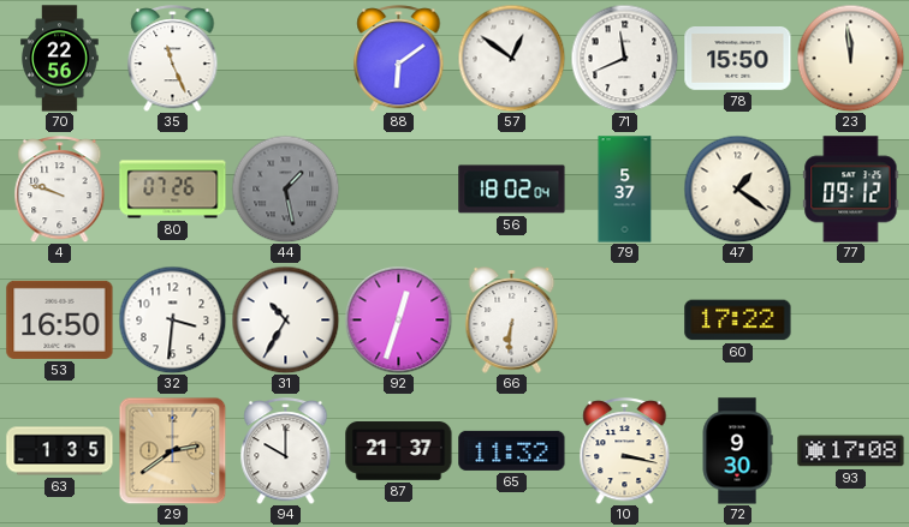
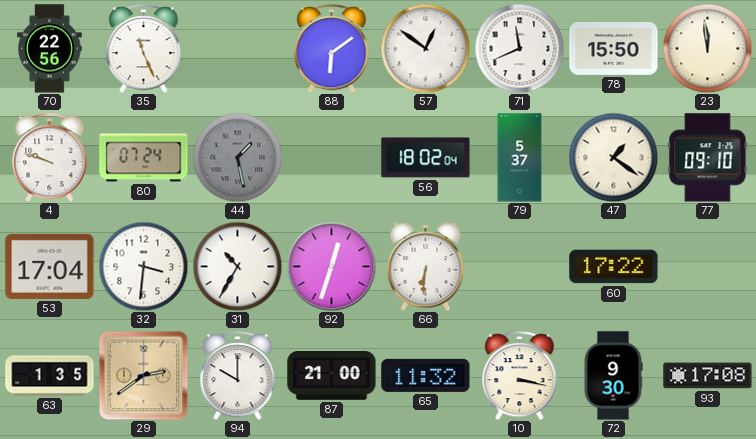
80: 07:26 -> 07:24
77: 09:12 -> 09:10
53: 16:50 -> 17:04
87: 21:37 -> 21:00
